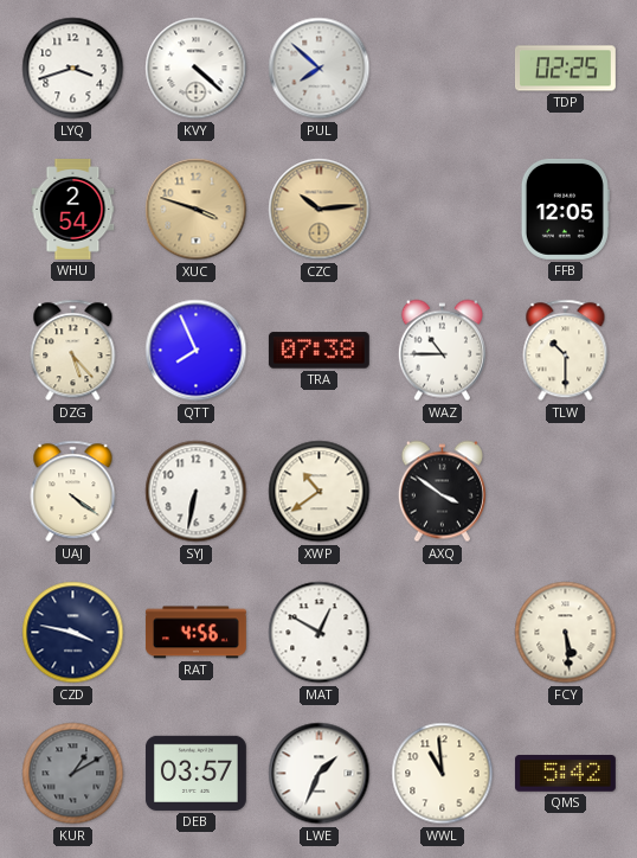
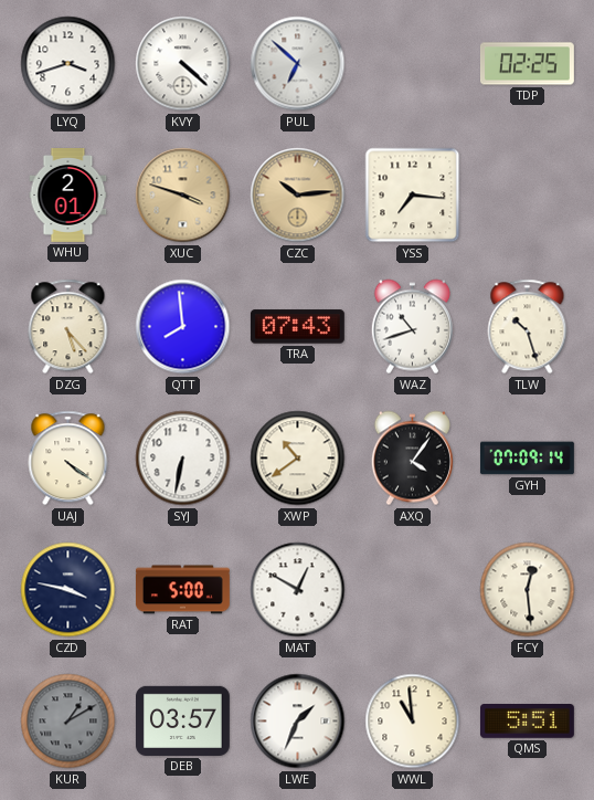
PUL: 7:52 -> 6:52
WHU: 2:54 -> 2:01
YSS: none -> 7:16
FFB: 12:05 -> none
QTT: 7:56 -> 7:59
TRA: 07:38 -> 07:43
WAZ: 10:45 -> 10:42
TLW: 10:30 -> 10:27
AXQ: 3:51 -> 4:06
GYH: none -> 07:09
RAT: 4:56 -> 5:00
FCY: 5:29 -> 12:29
QMS: 5:42 -> 5:51
